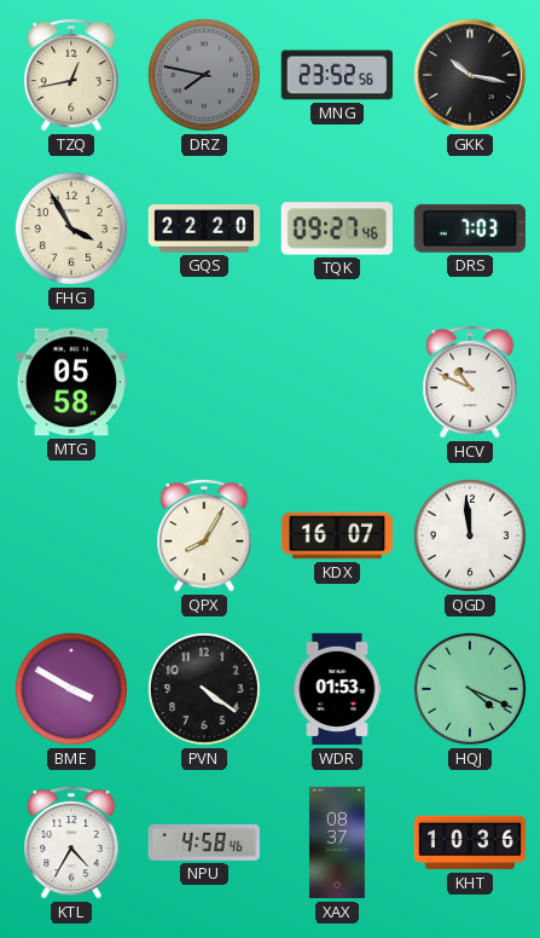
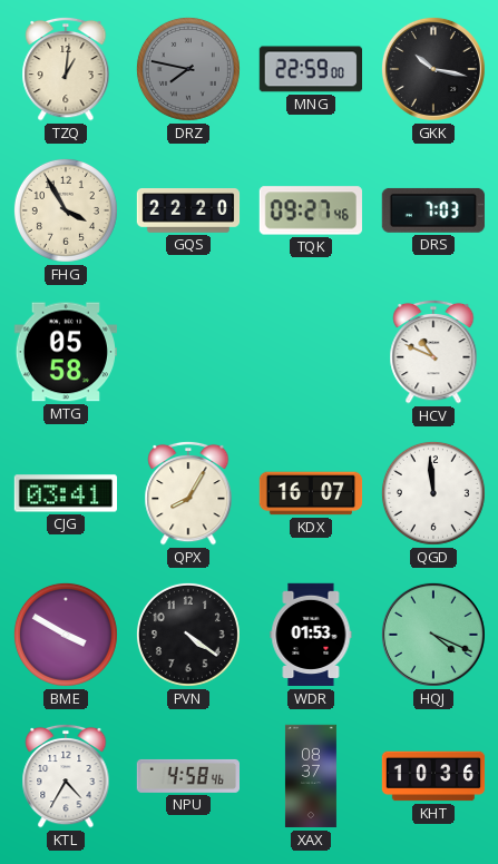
TZQ: 12:43 -> 1:01
MNG: 23:52 -> 22:59
CJG: none -> 03:41
